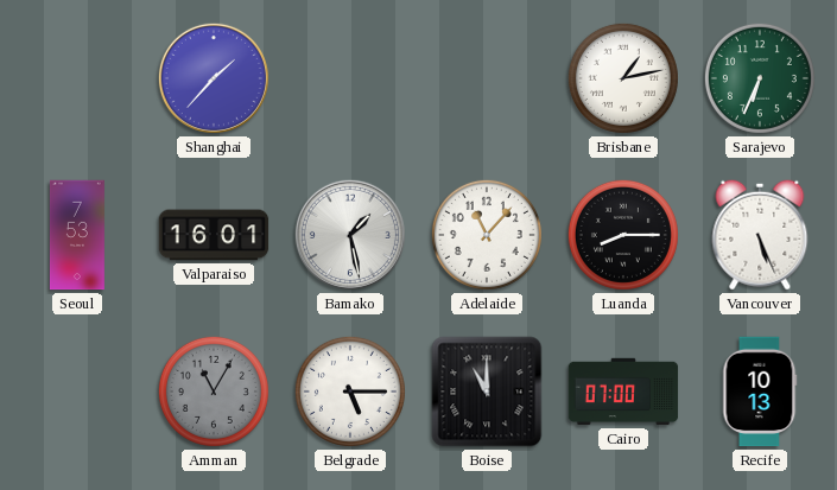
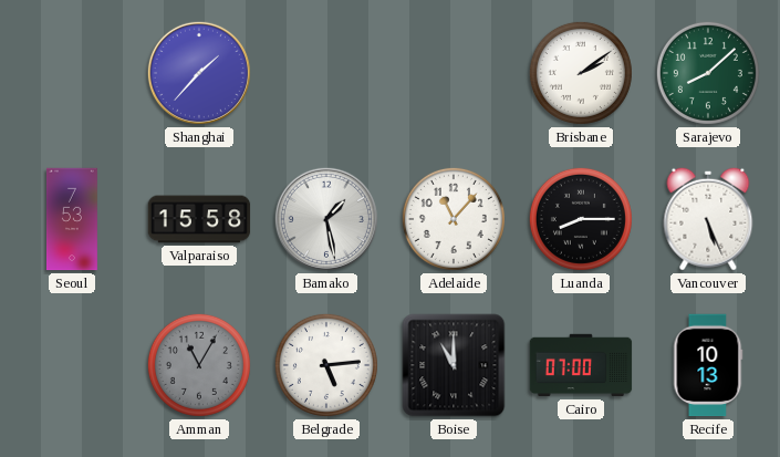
Brisbane: 1:13 -> 2:09
Sarajevo: 6:34 -> 8:08
Valparaiso: 16:01 -> 15:58
Belgrade: 5:15 -> 5:14
